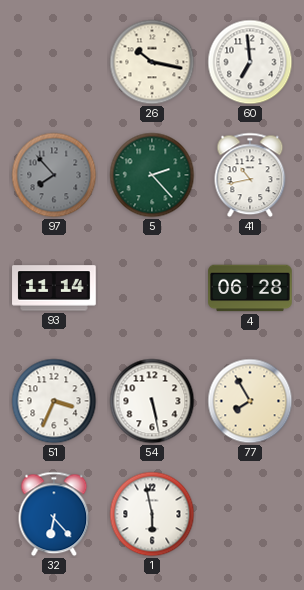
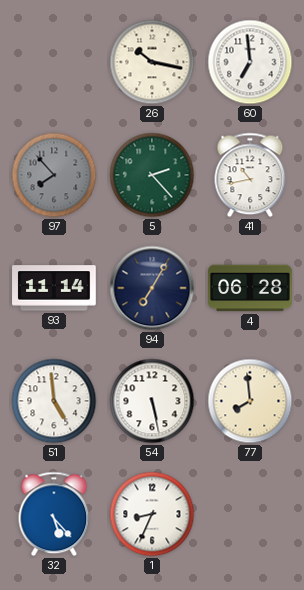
94: none -> 7:05
51: 3:34 -> 4:59
77: 7:55 -> 7:59
32: 6:23 -> 5:23
1: 5:58 -> 8:34
